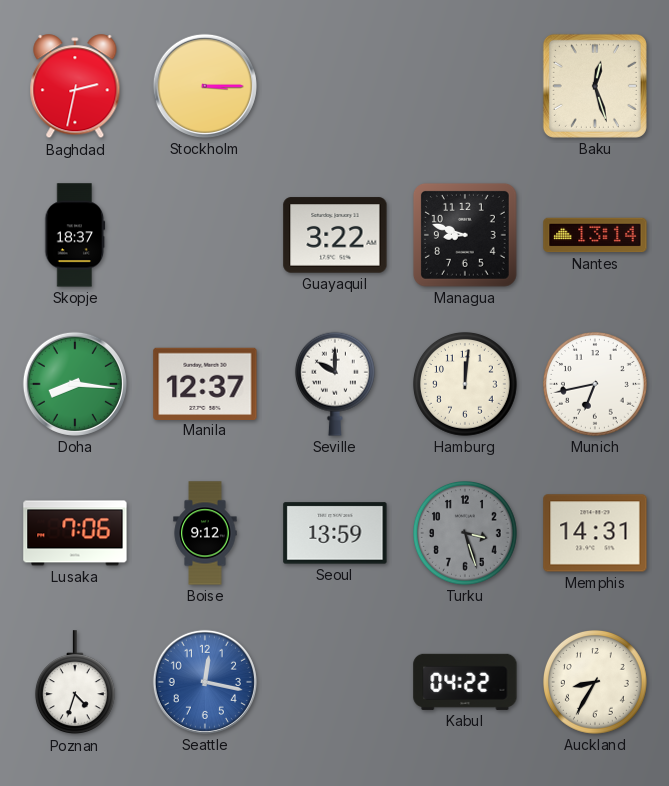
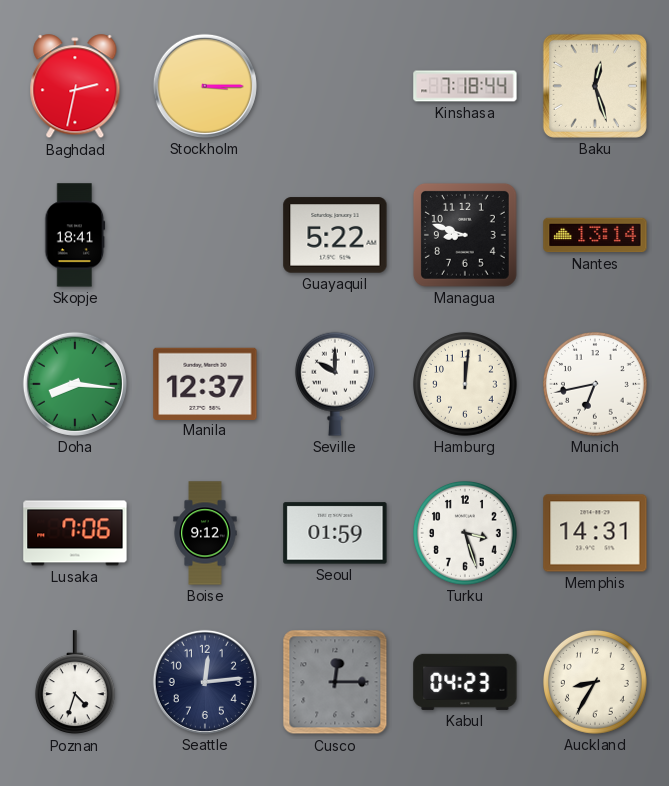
Kinshasa: none -> 7:18
Skopje: 18:37 -> 18:41
Guayaquil: 3:22 -> 5:22
Seoul: 13:59 -> 01:59
Turku dial: grey -> white
Seattle: 12:17 -> 12:14
Seattle dial: blue -> navy
Cusco: none -> 12:15
Kabul: 04:22 -> 04:23
